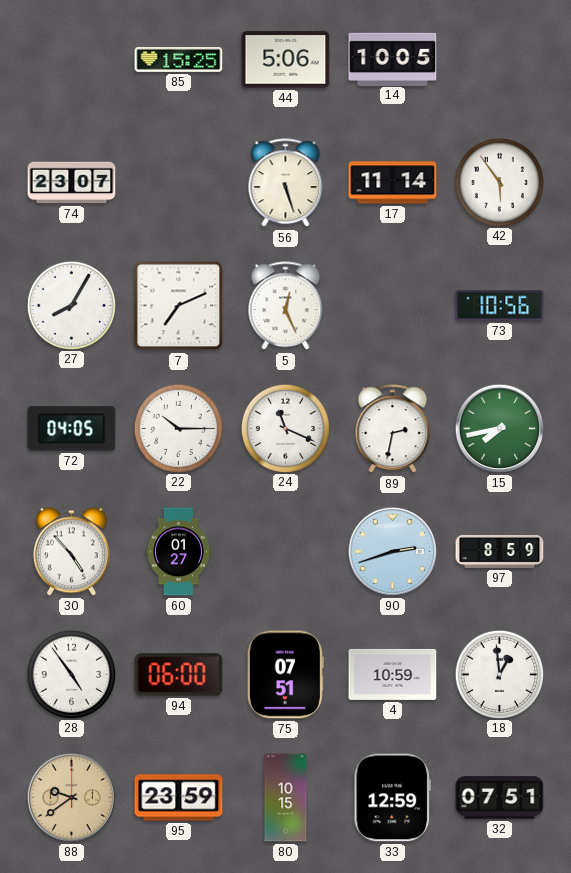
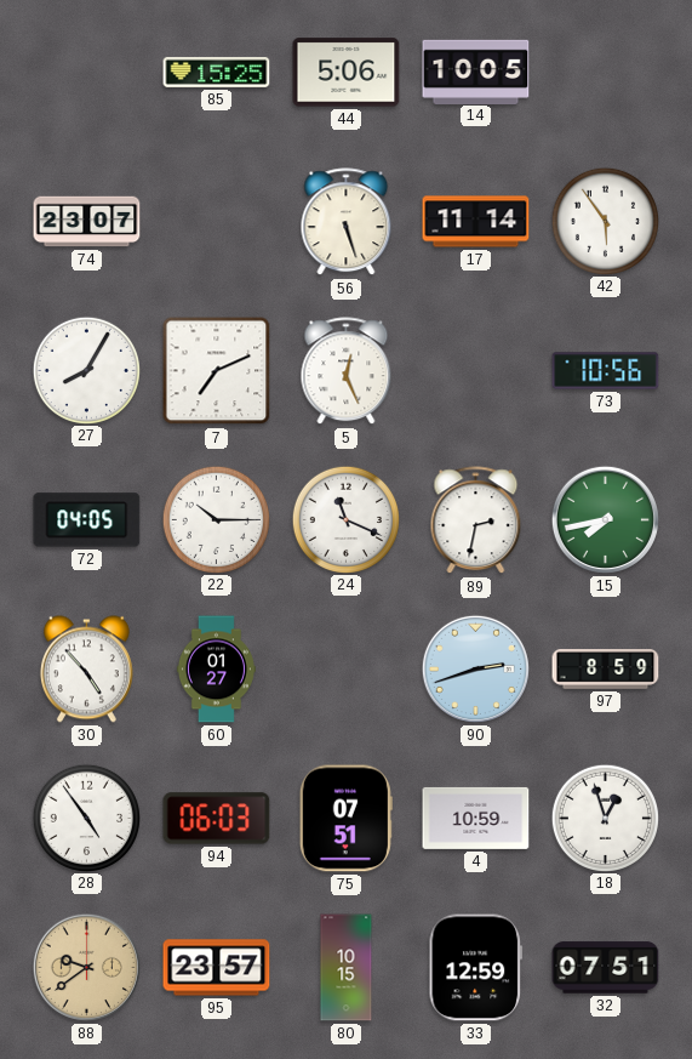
94: 06:00 -> 06:03
18: 12:59 -> 12:57
95: 23:59 -> 23:57
